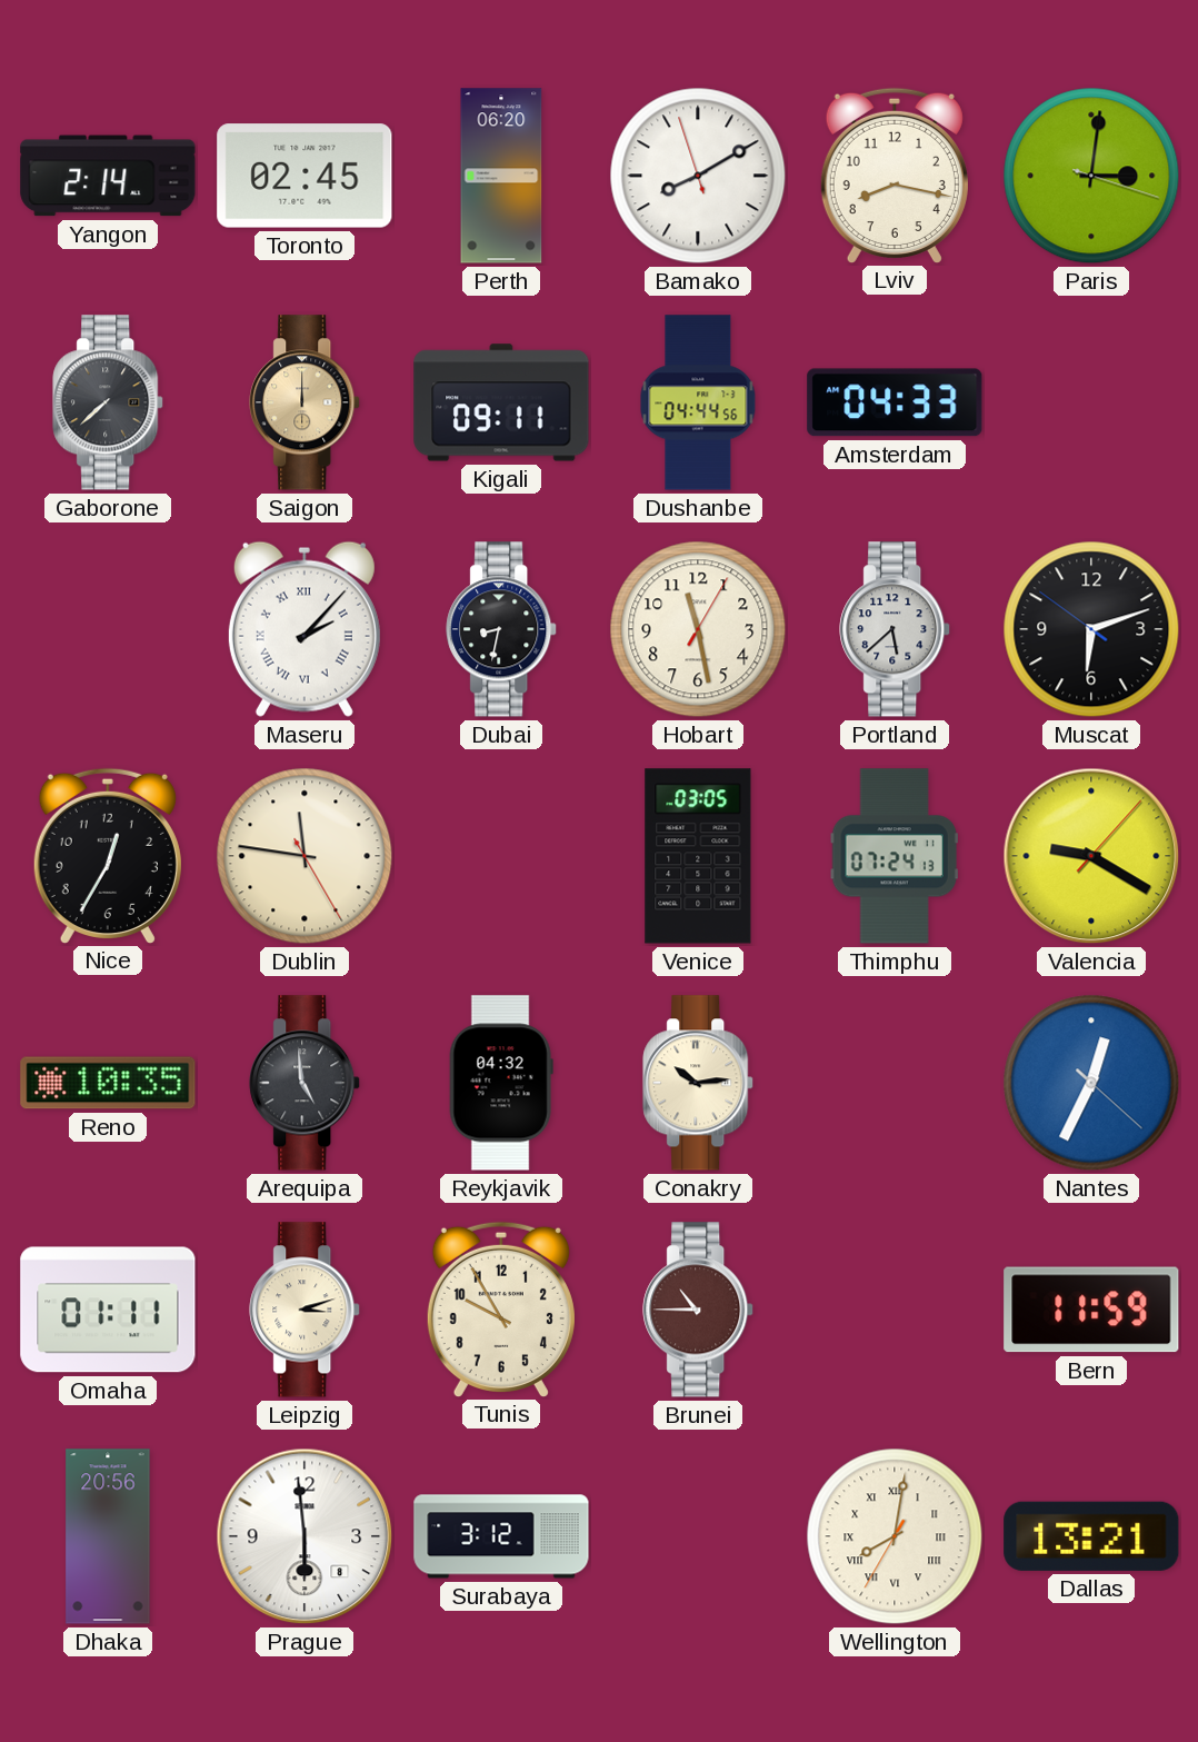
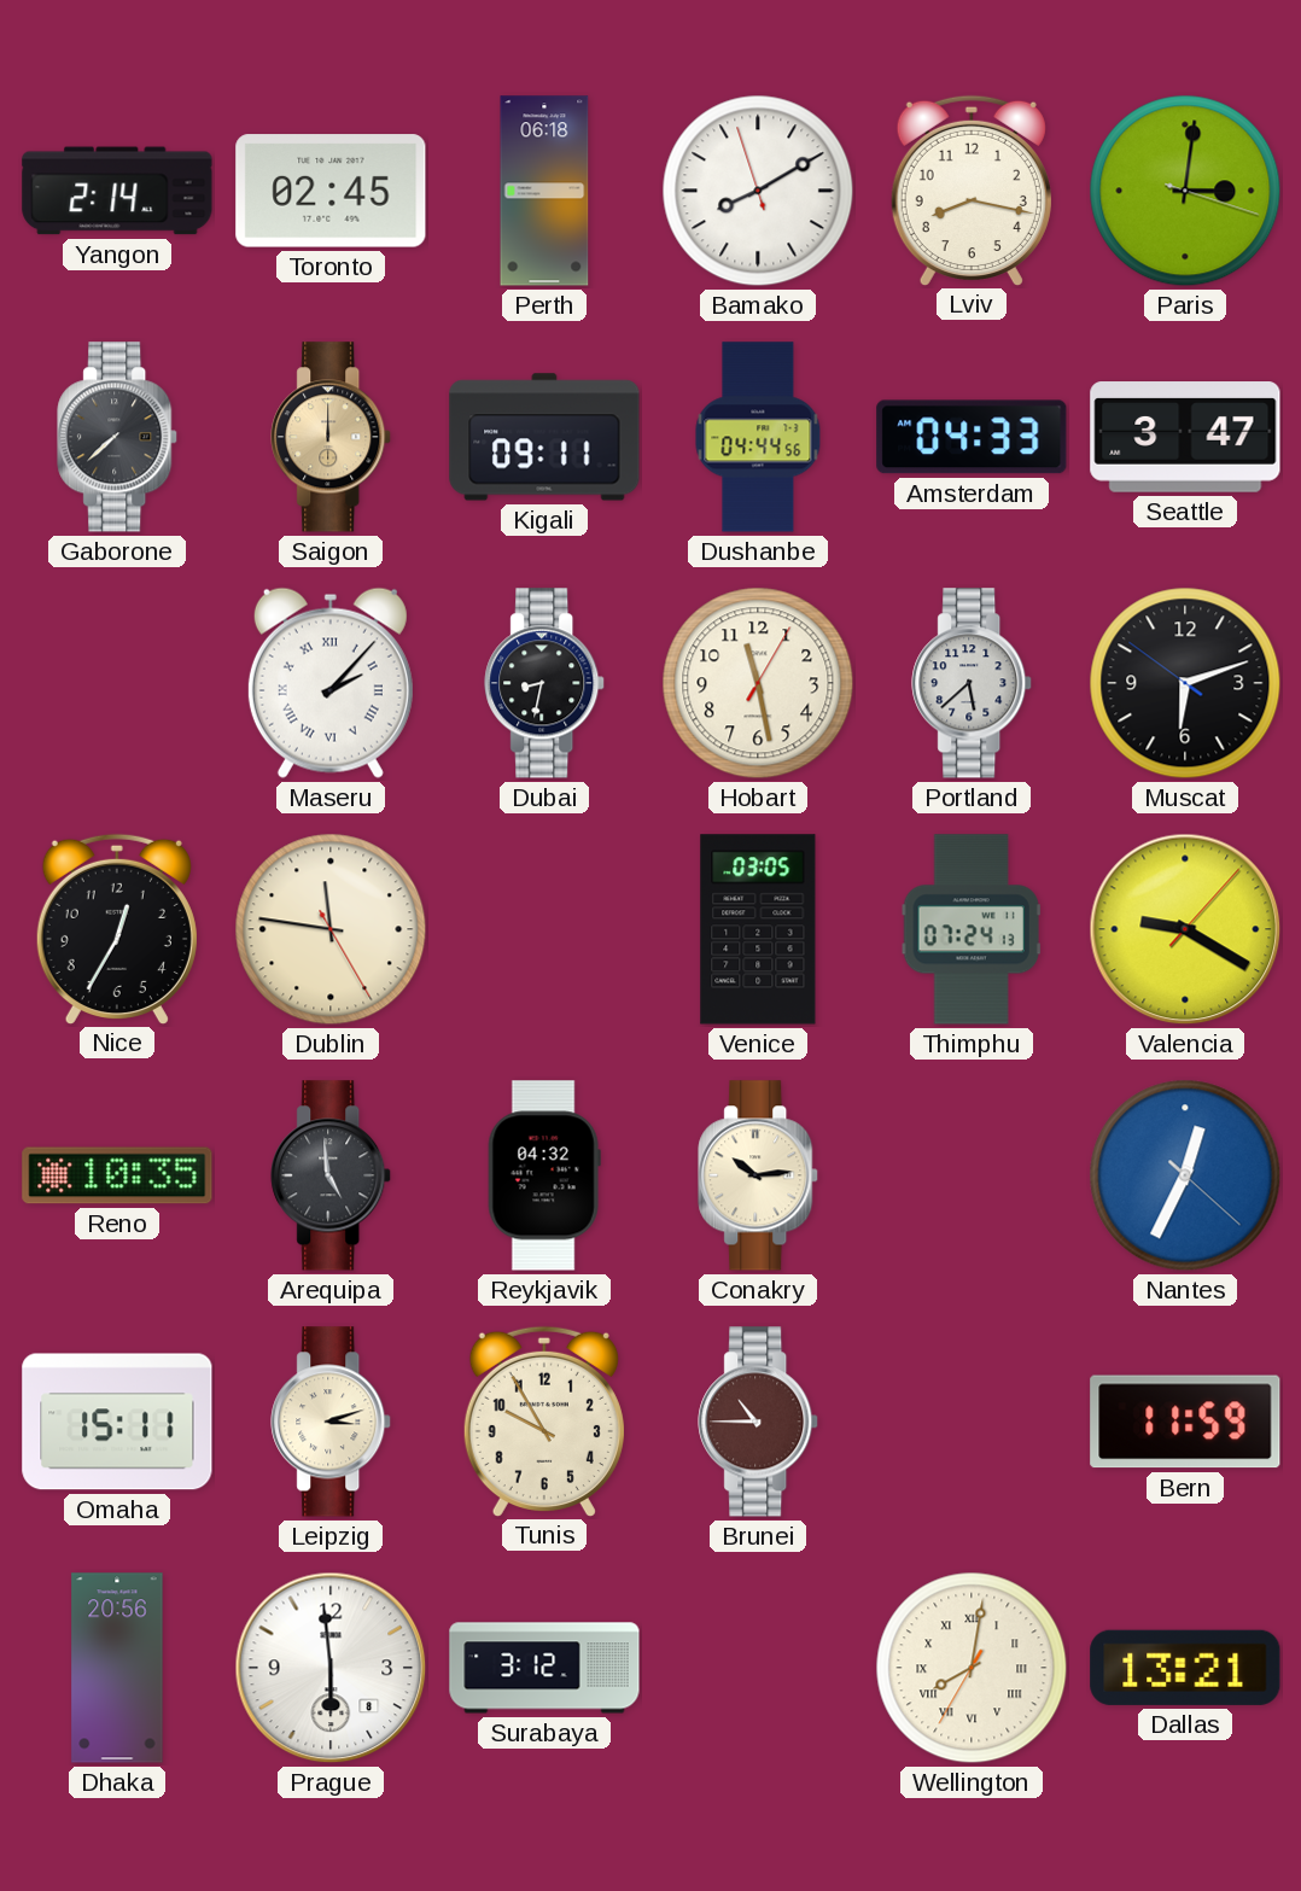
Perth: 06:20 -> 06:18
Seattle: none -> 3:47
Omaha: 01:11 -> 15:11
